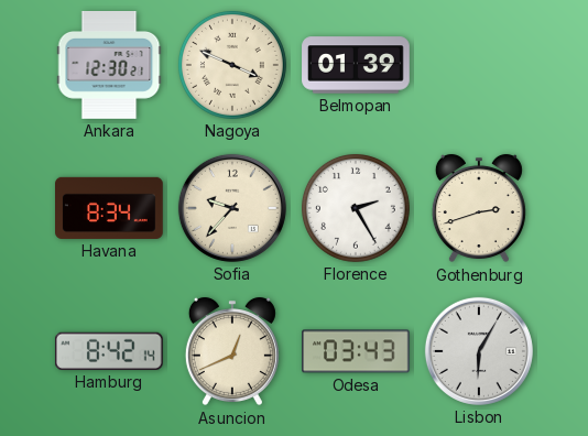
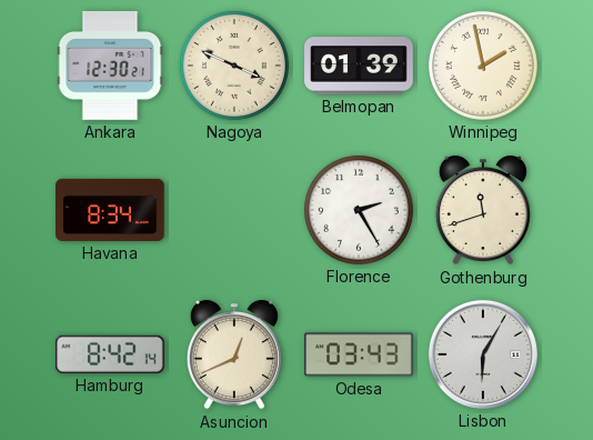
Winnipeg: none -> 1:58
Sofia: 9:37 -> none
Gothenburg: 2:42 -> 11:42
